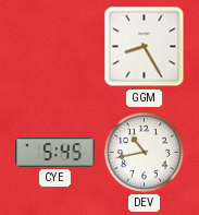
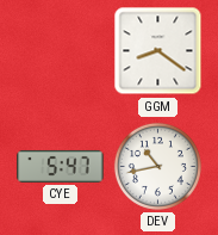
GGM: 8:25 -> 8:21
CYE: 5:45 -> 5:47
